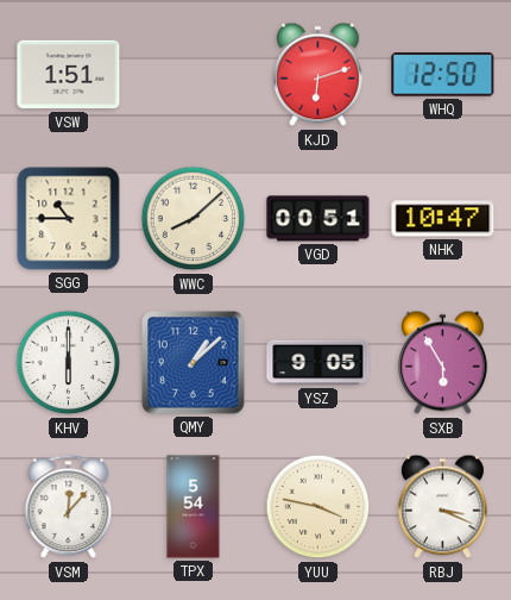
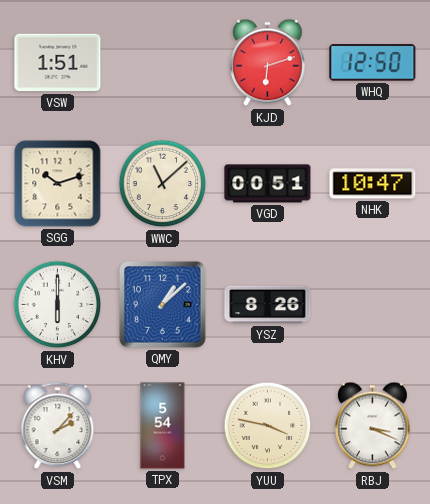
SGG: 10:45 -> 10:12
WWC: 8:08 -> 11:08
YSZ: 9:05 -> 8:26
SXB: 5:55 -> none
VSM: 12:07 -> 2:07
